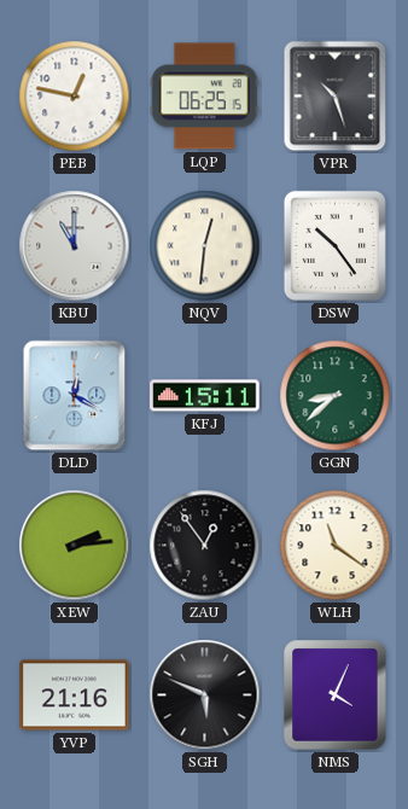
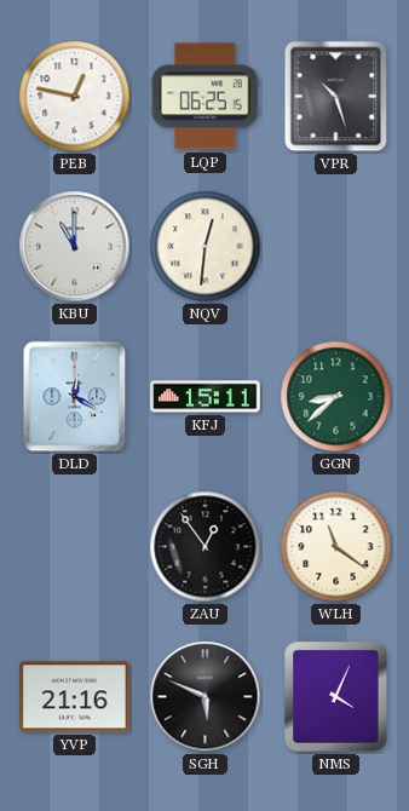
DSW: 10:24 -> none
XEW: 2:14 -> none
